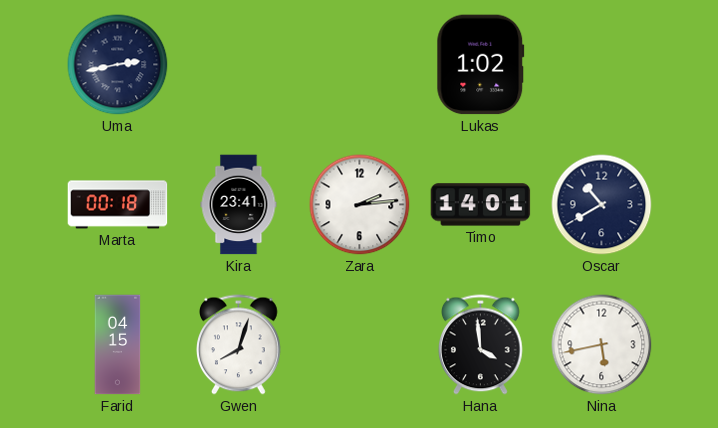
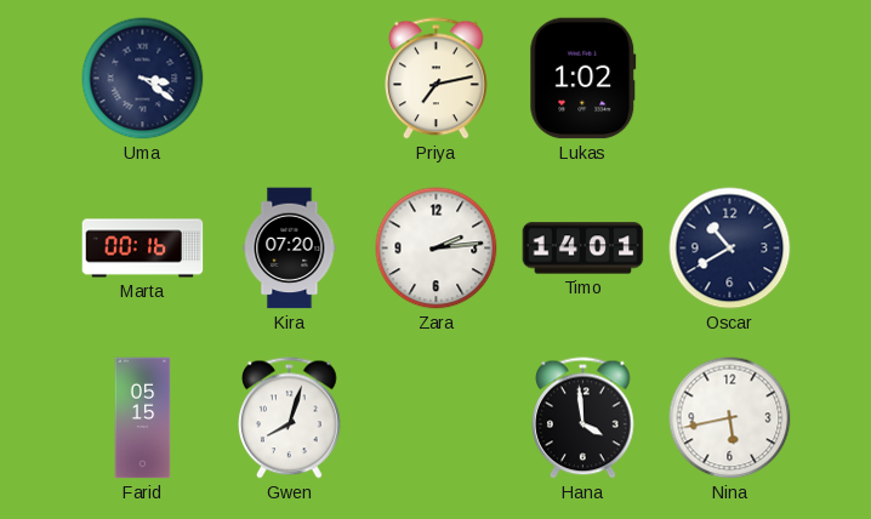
Uma: 2:43 -> 3:21
Priya: none -> 7:13
Marta: 00:18 -> 00:16
Kira: 23:41 -> 07:20
Farid: 04:15 -> 05:15
